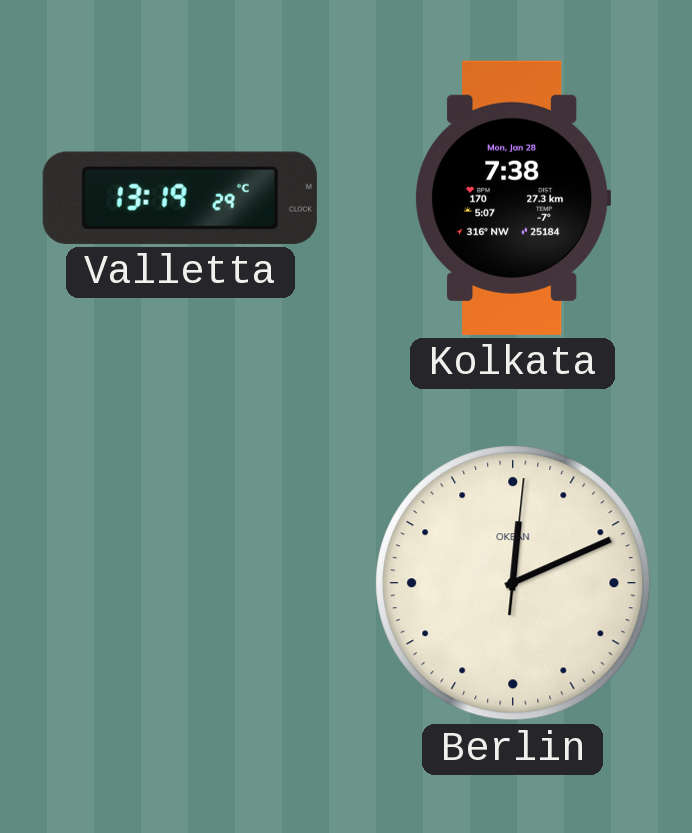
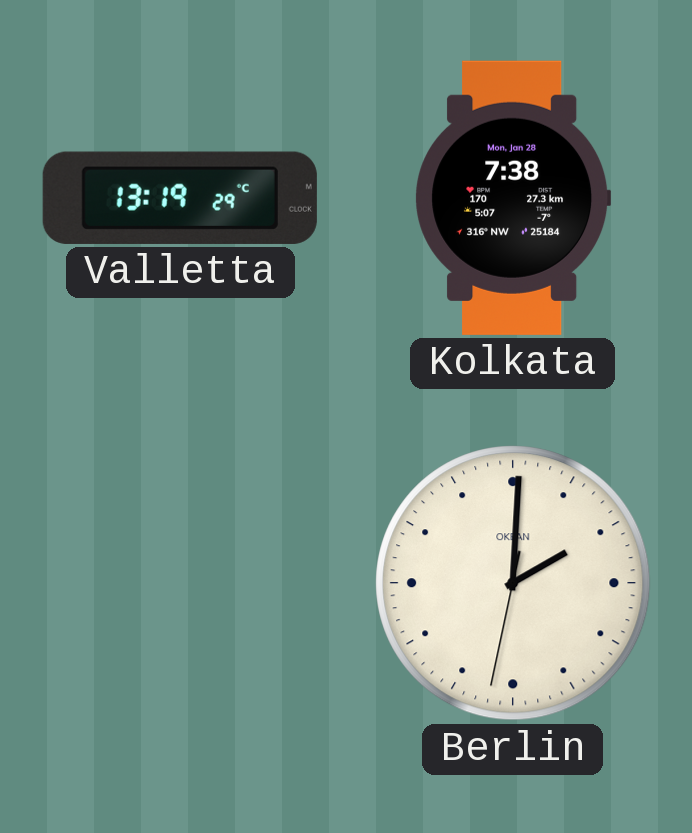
Berlin: 12:11 -> 2:00
